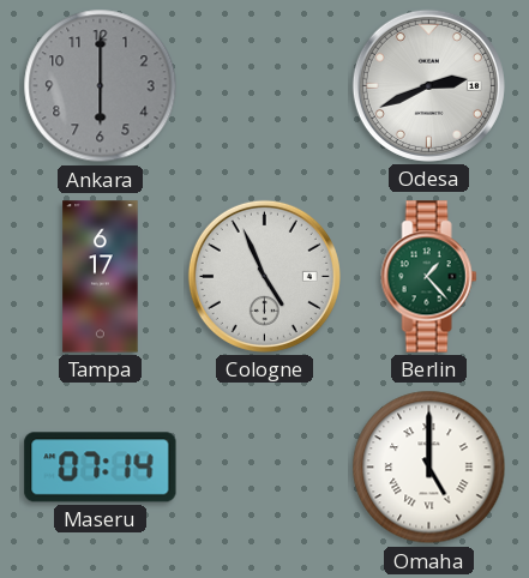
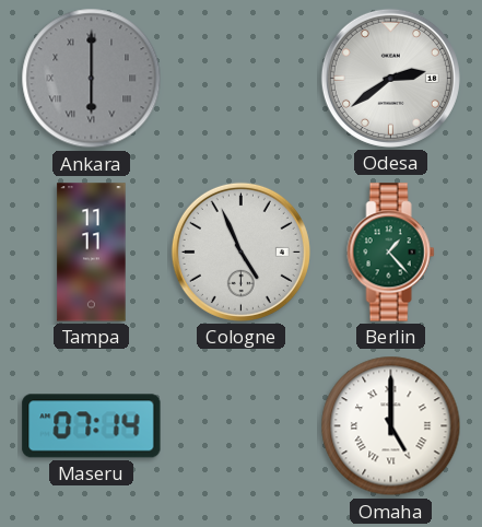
Ankara numerals: Arabic -> Roman
Odesa: 2:41 -> 2:39
Tampa: 6:17 -> 11:11
